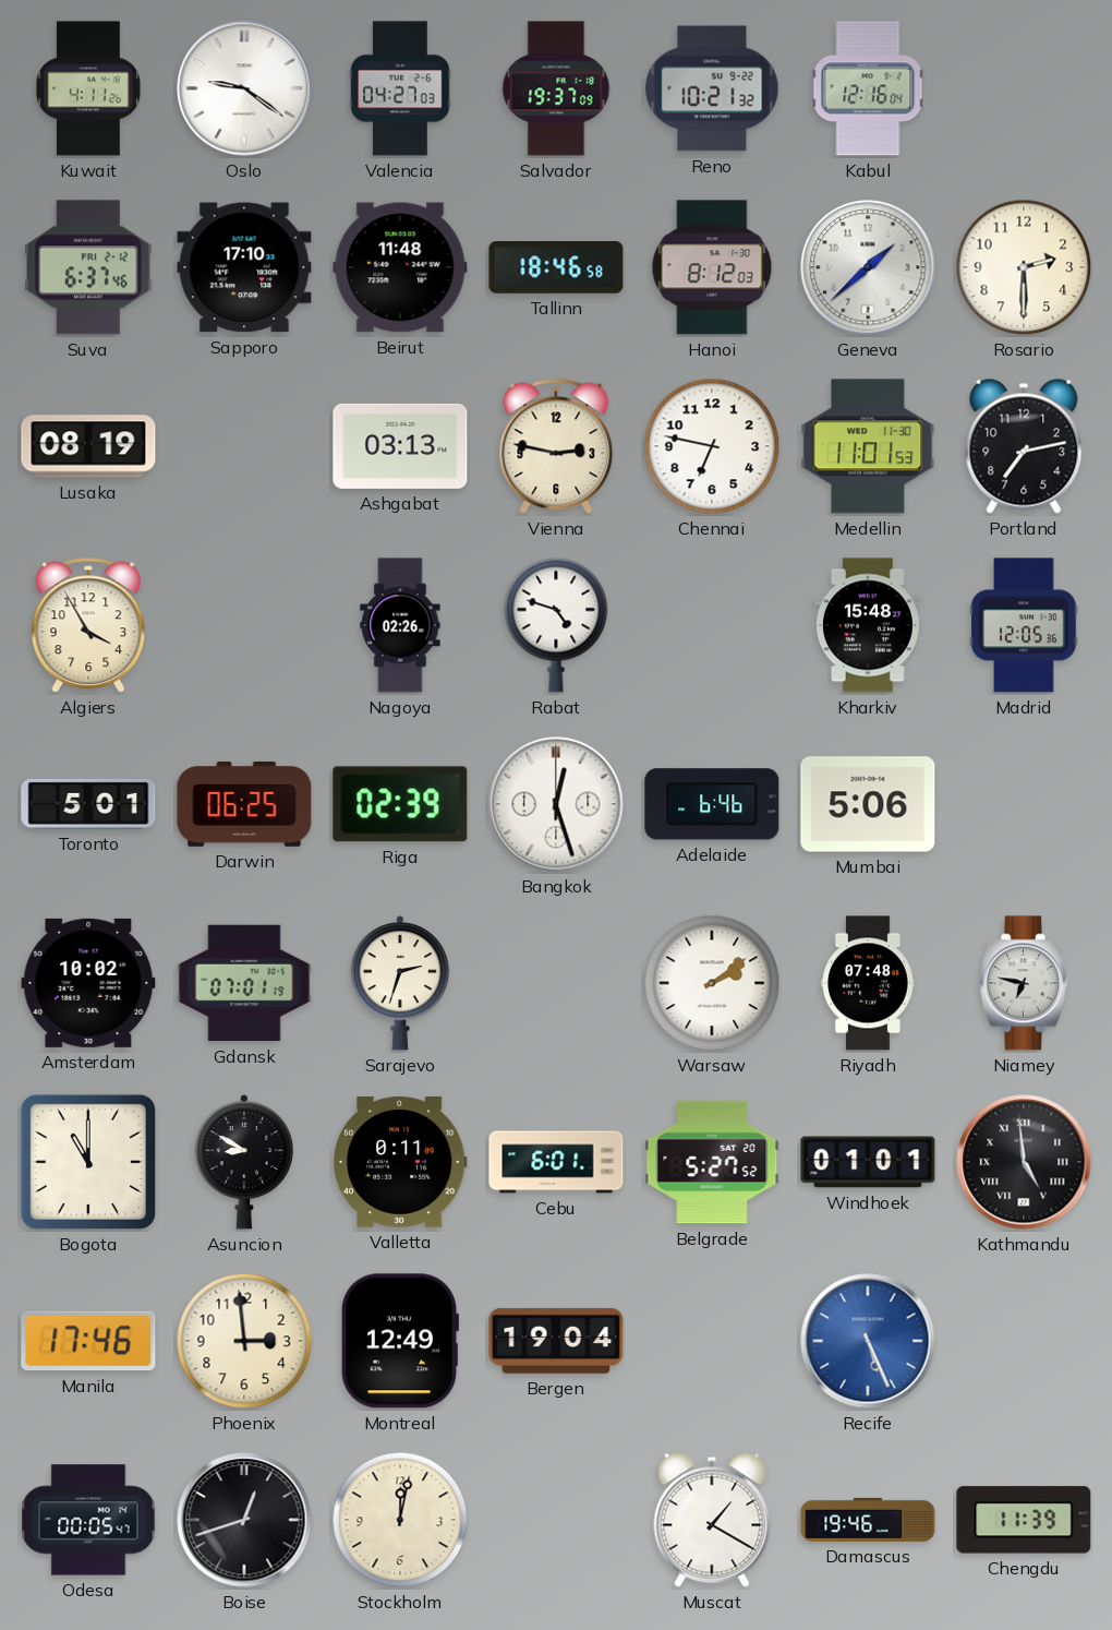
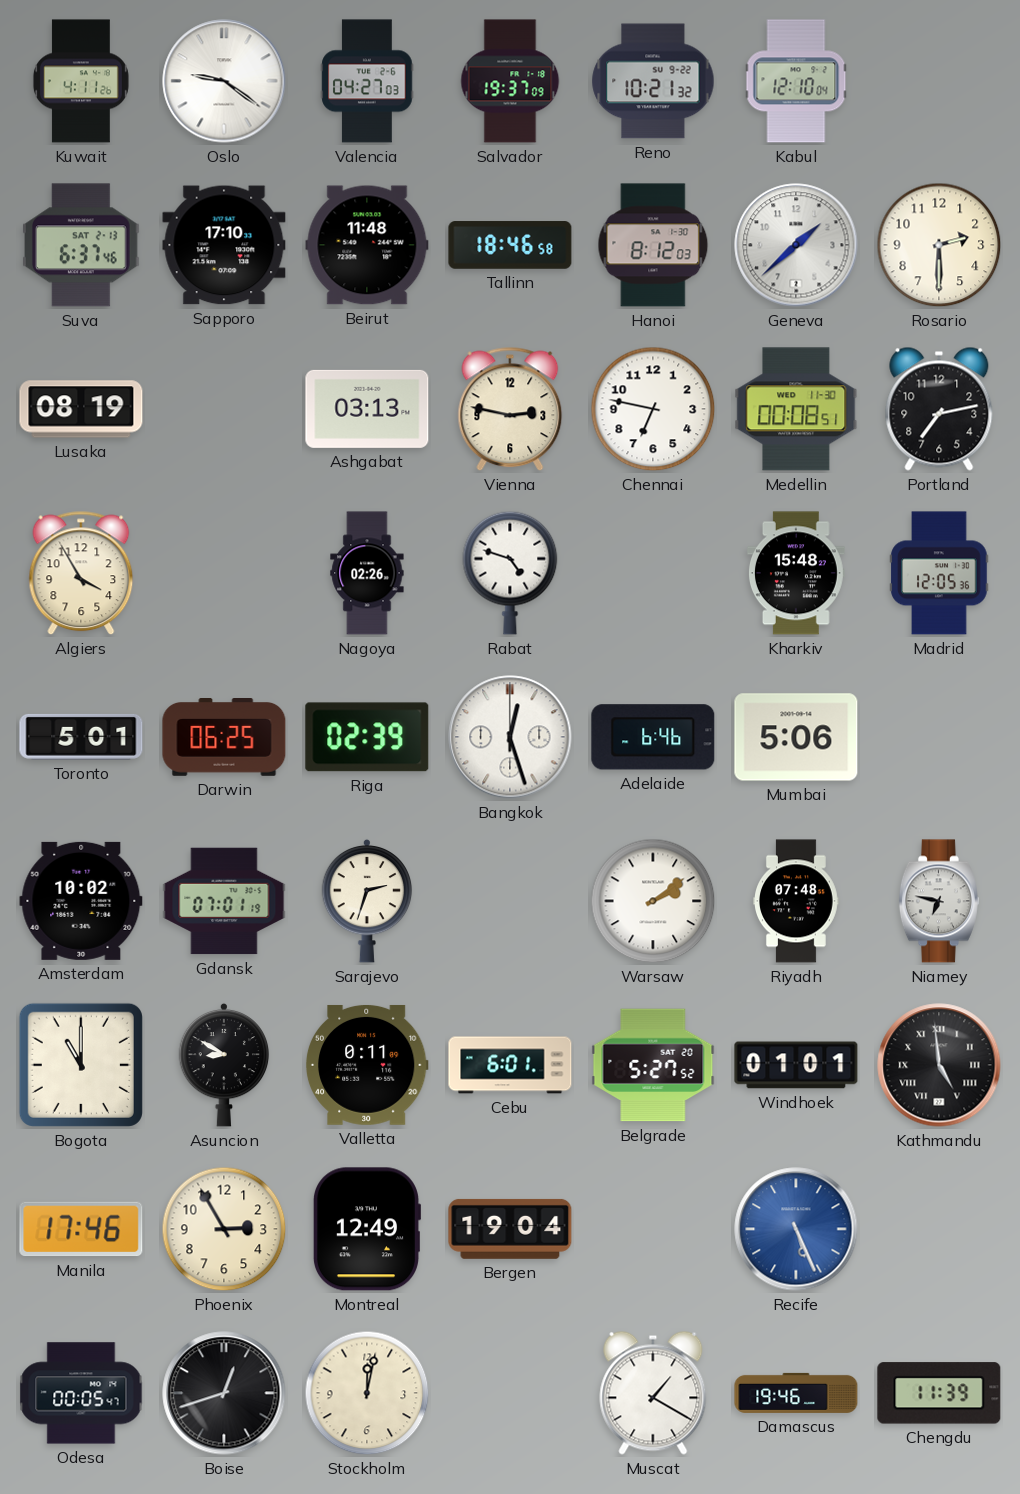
Kabul: 12:16 -> 12:10
Suva date: FRI 2-12 -> SAT 2-13
Medellin: 11:01 -> 00:08
Phoenix: 2:59 -> 2:55
